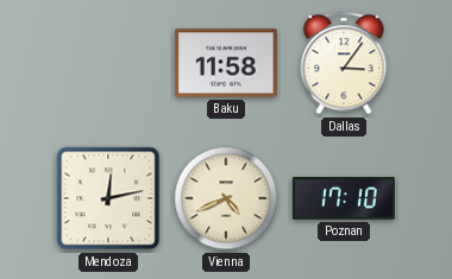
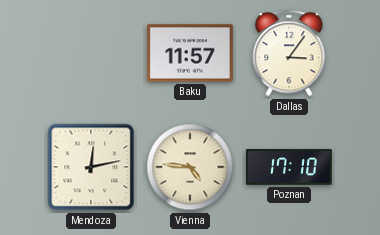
Baku: 11:58 -> 11:57
Vienna: 4:41 -> 4:46
